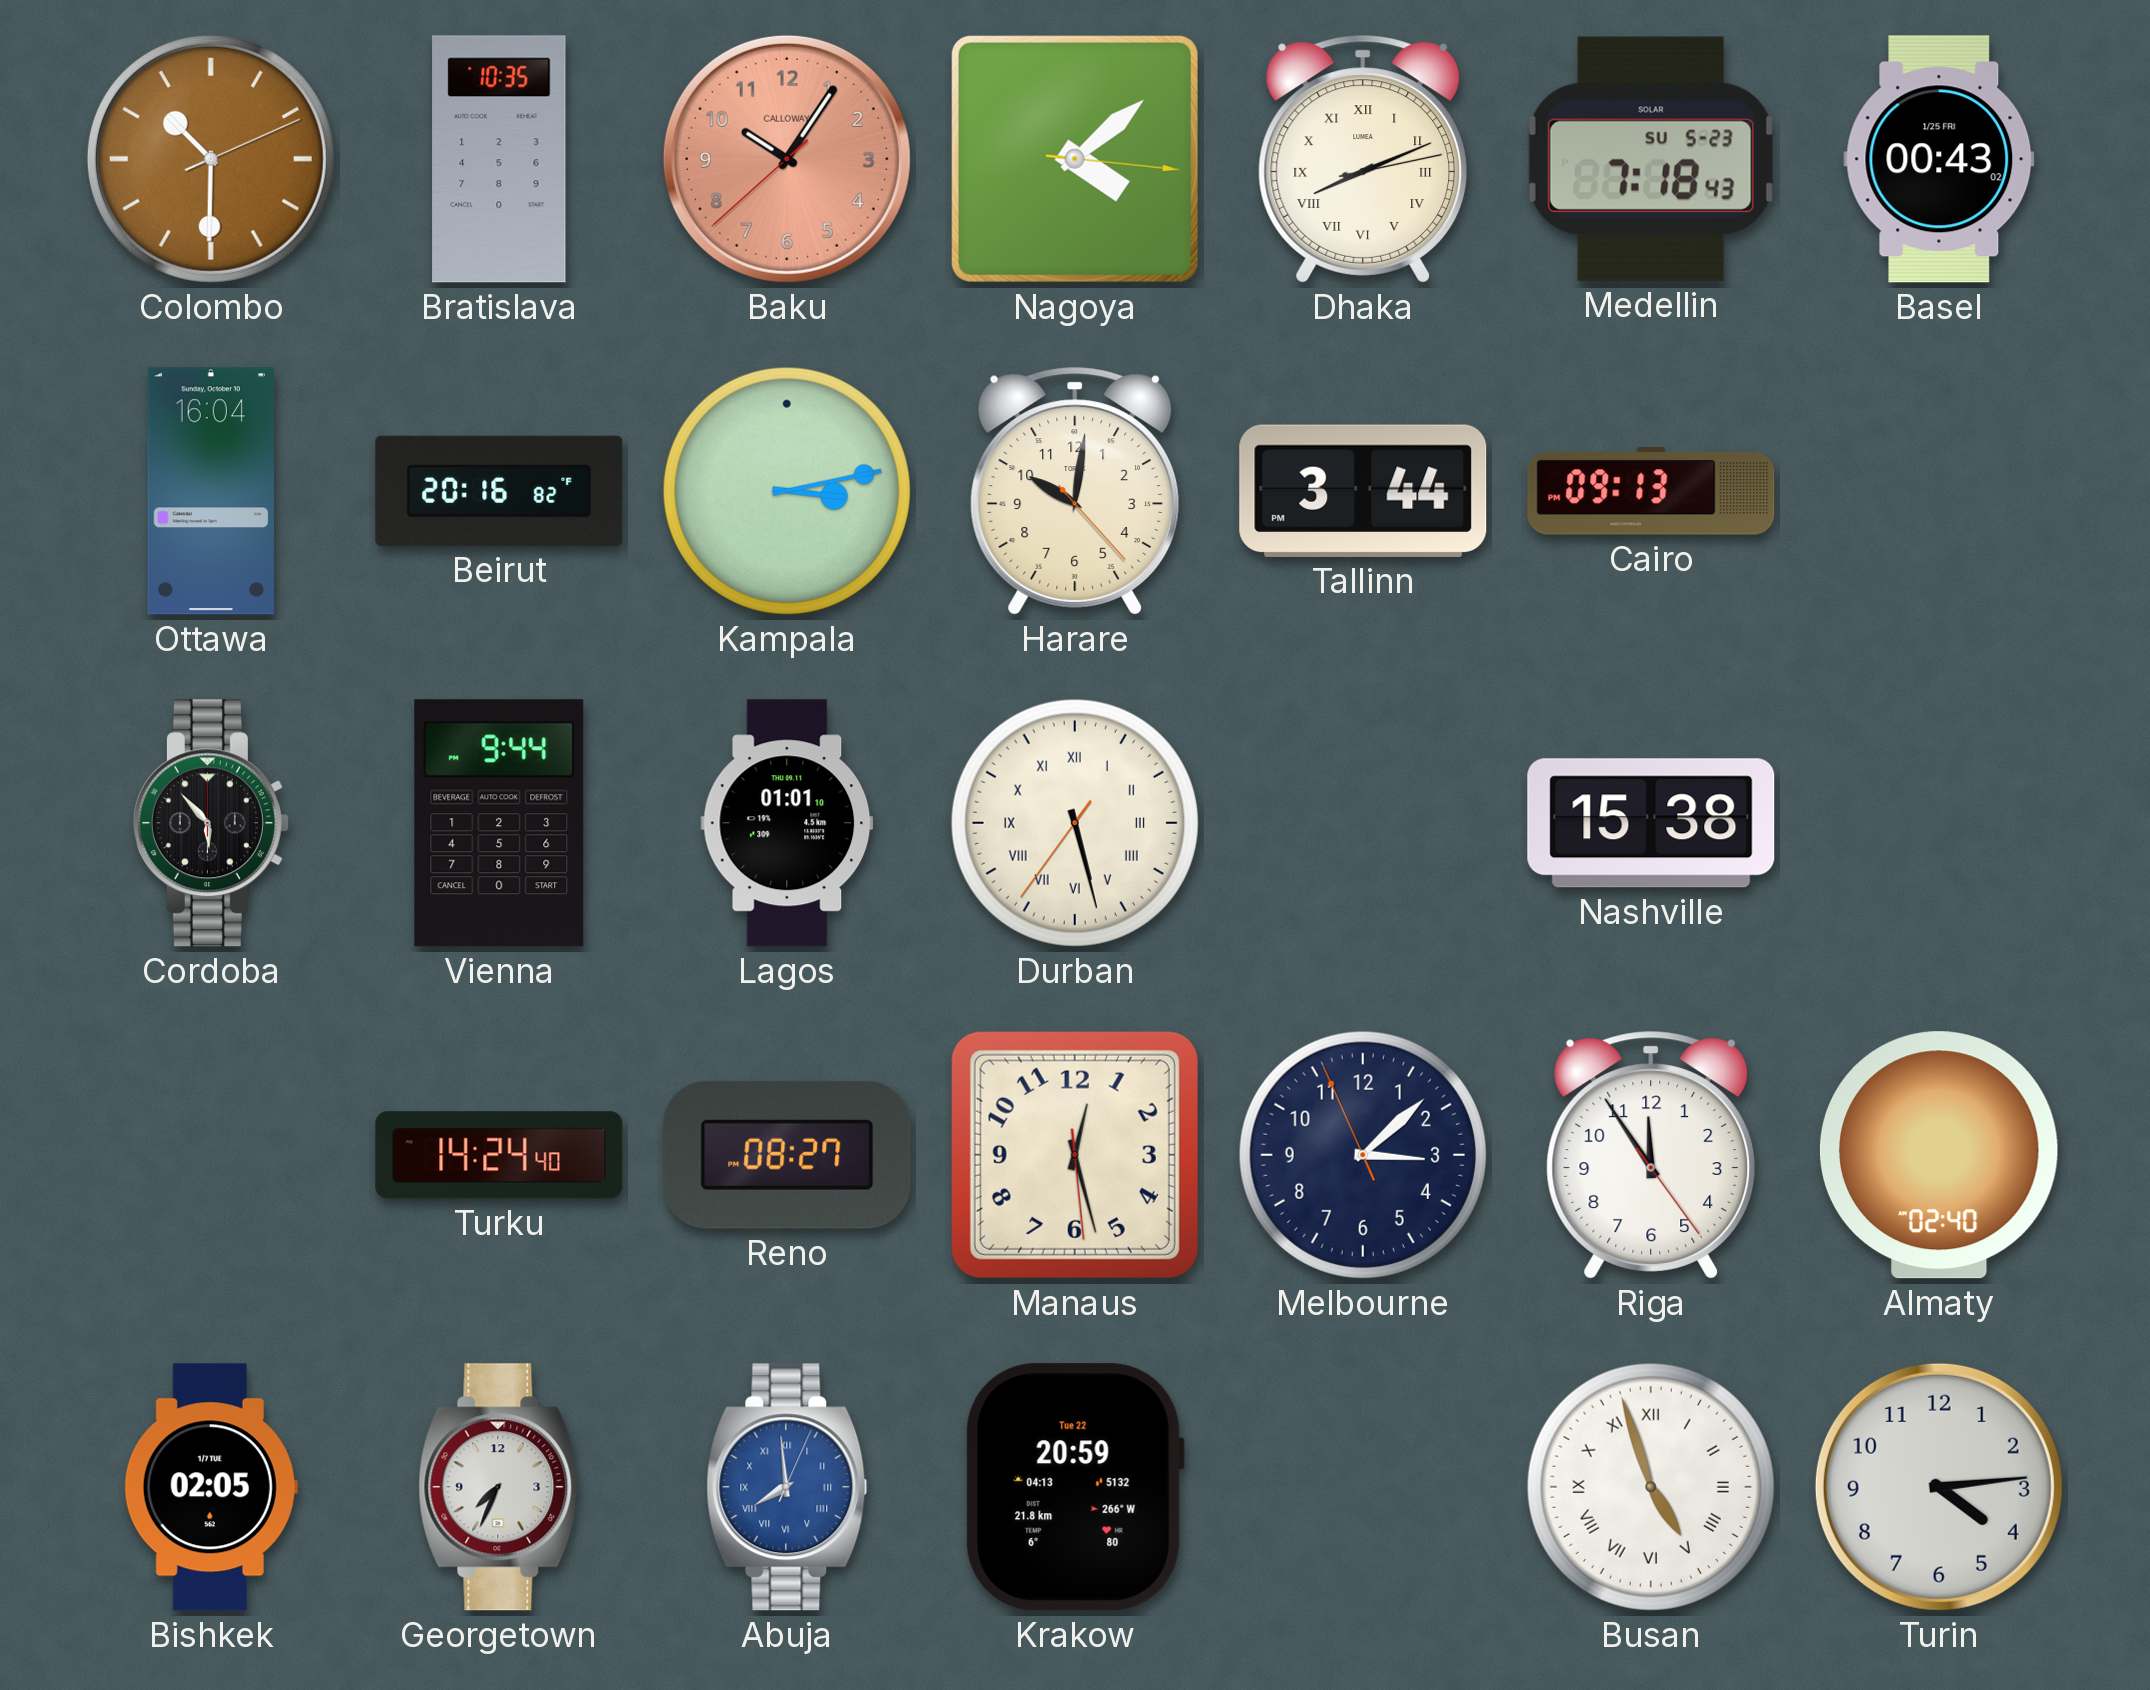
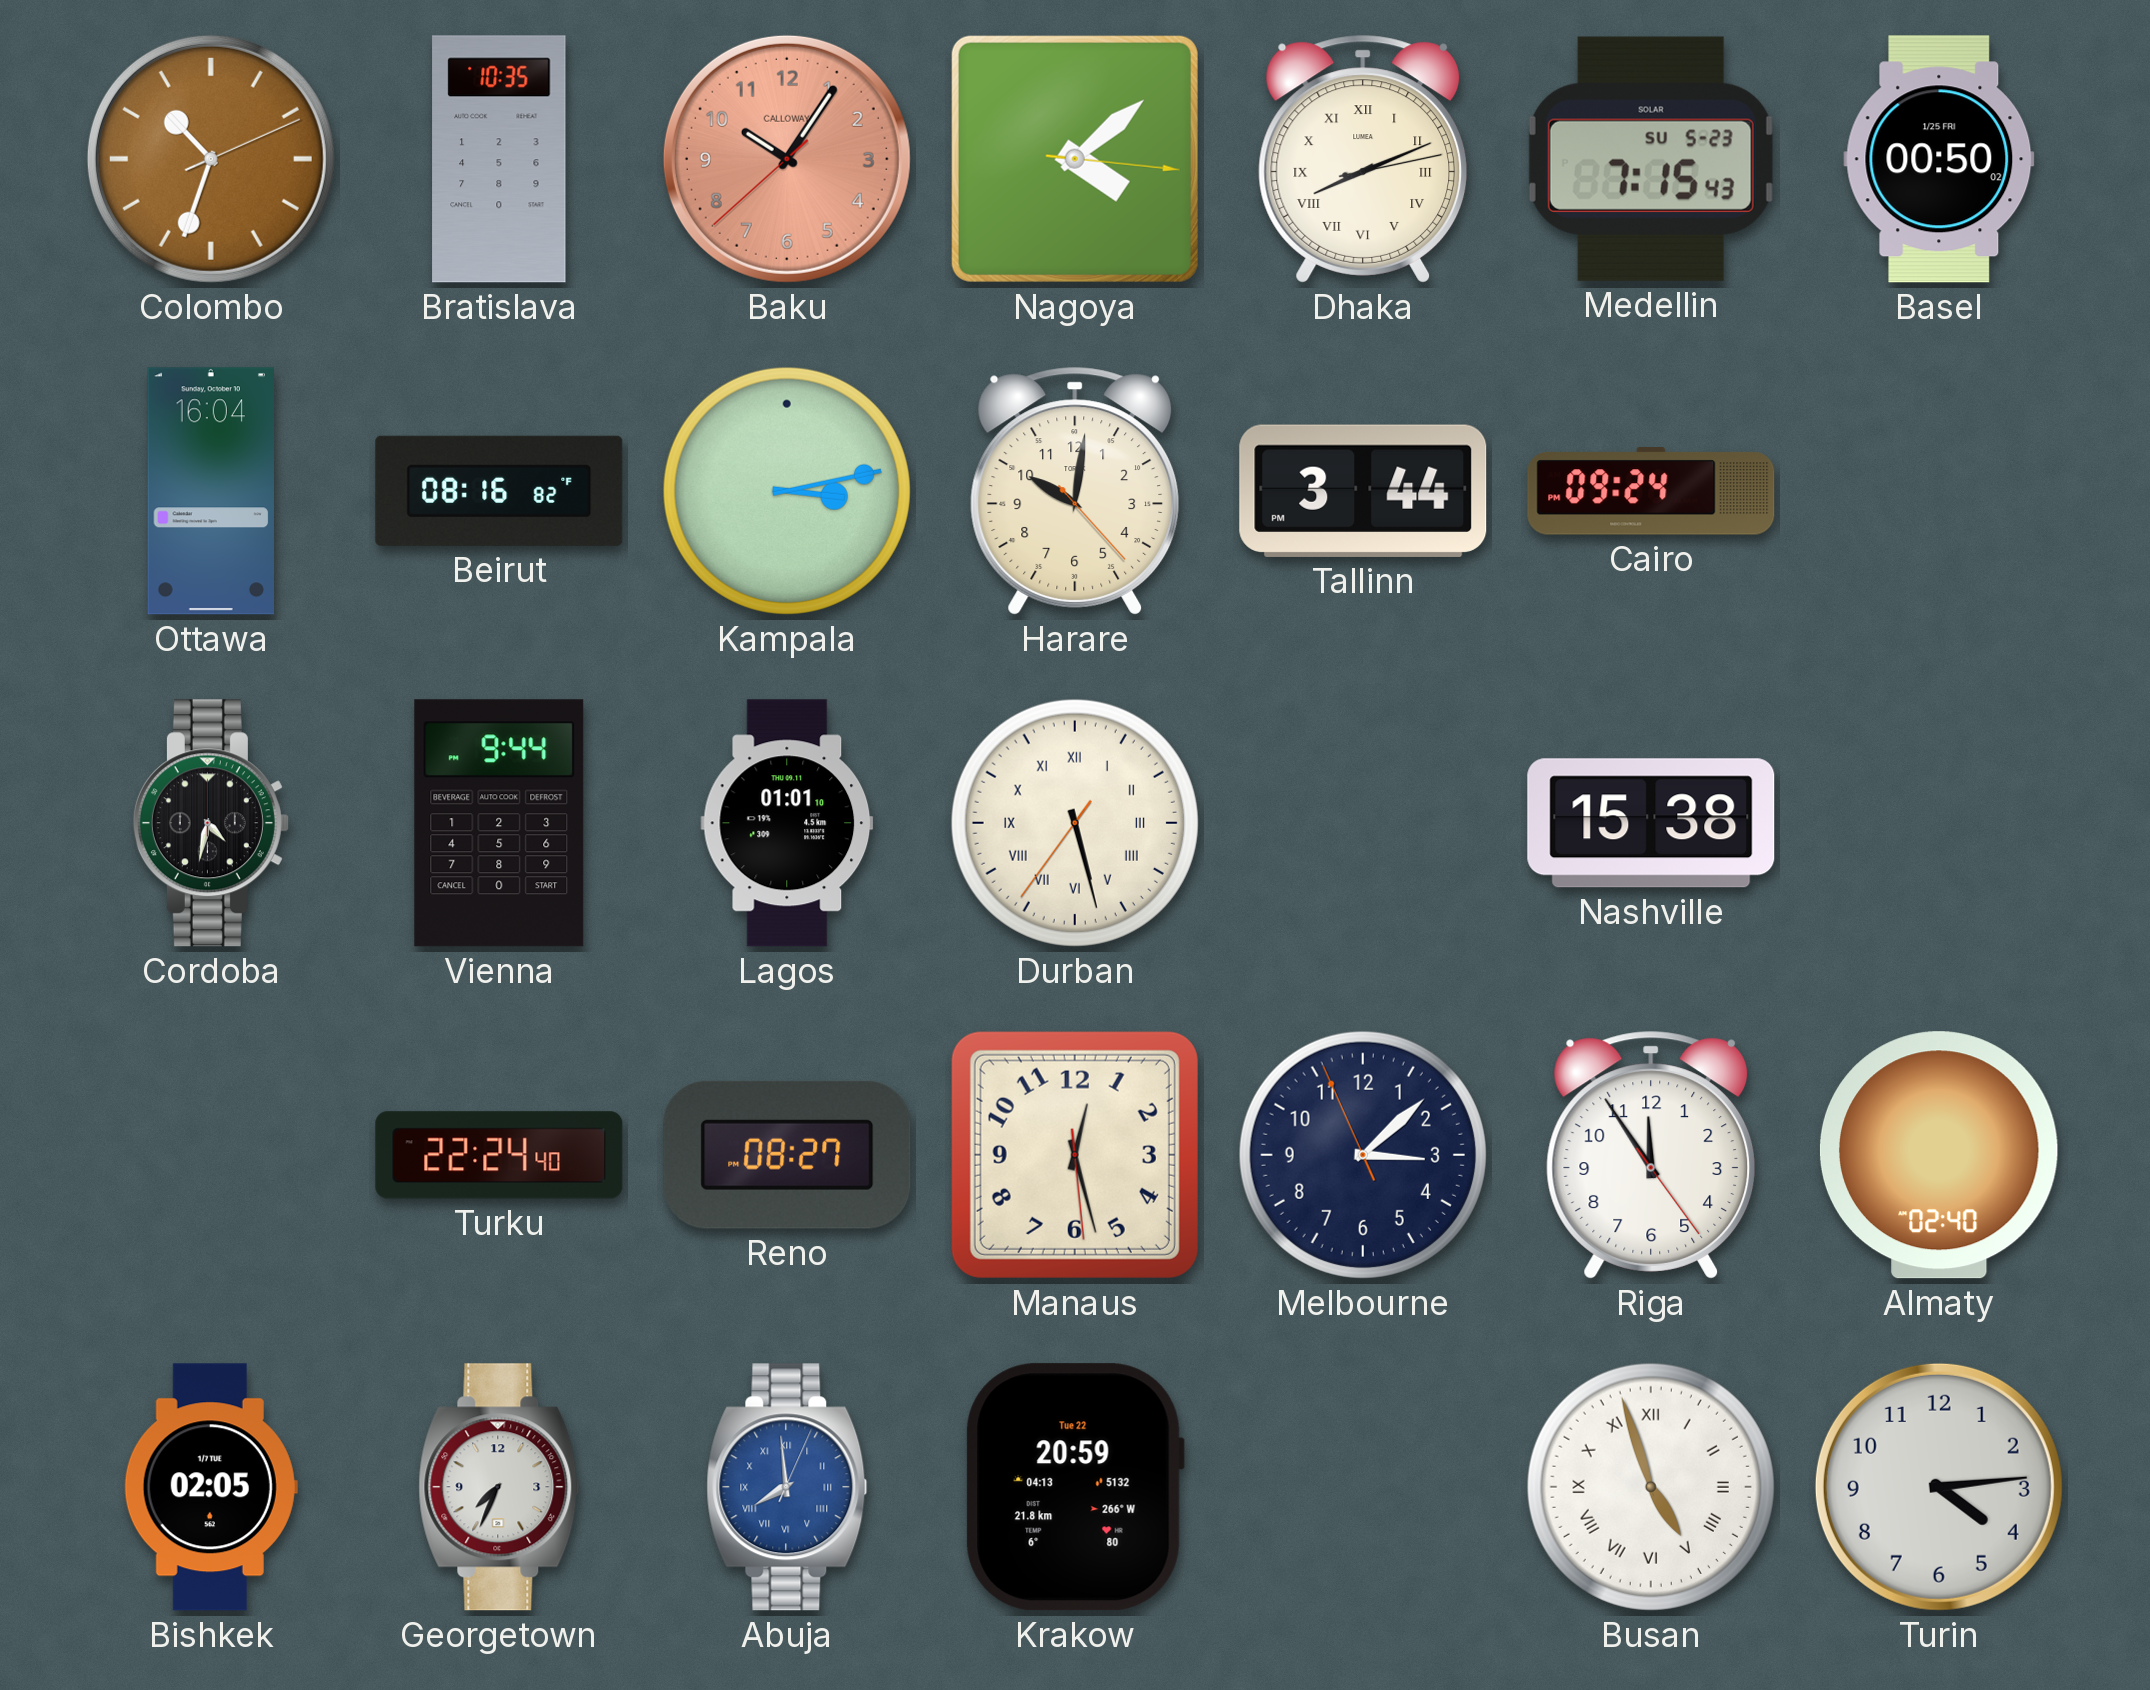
Colombo: 10:30 -> 10:33
Medellin: 7:18 -> 7:15
Basel: 00:43 -> 00:50
Beirut: 20:16 -> 08:16
Cairo: 09:13 -> 09:24
Cordoba: 5:53 -> 4:32
Turku: 14:24 -> 22:24
